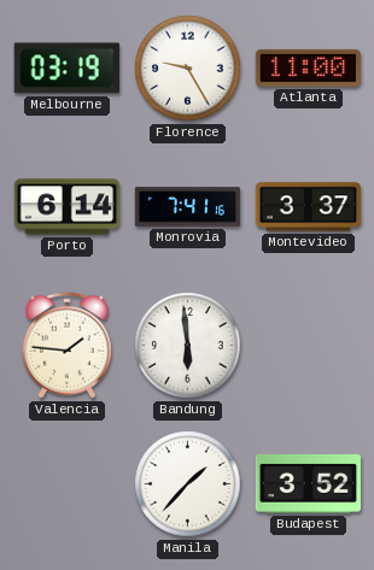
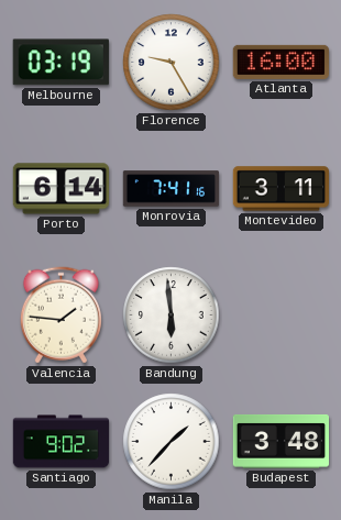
Atlanta: 11:00 -> 16:00
Montevideo: 3:37 -> 3:11
Santiago: none -> 9:02
Budapest: 3:52 -> 3:48
